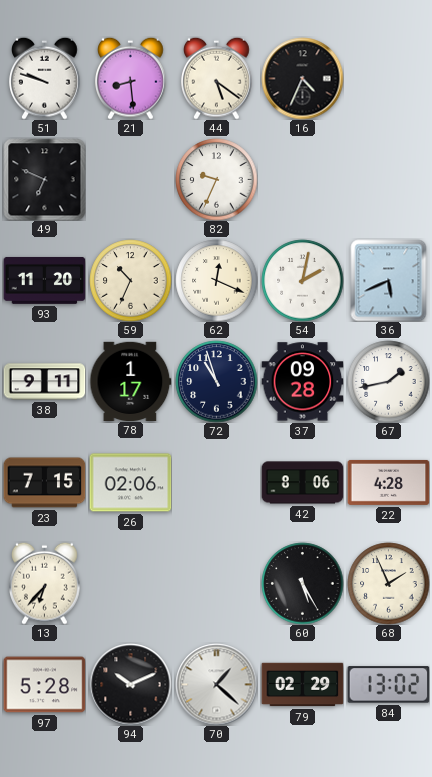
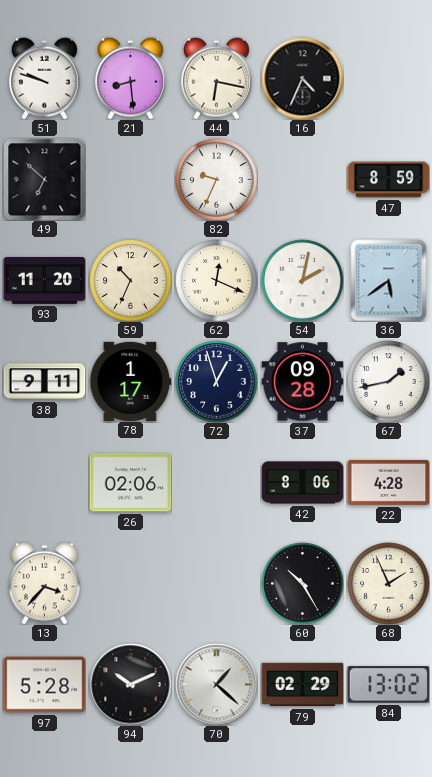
44: 5:21 -> 6:17
49: 6:49 -> 6:52
47: none -> 8:59
36: 5:41 -> 5:39
72: 10:57 -> 12:57
23: 7:15 -> none
13: 6:37 -> 3:37
60: 5:25 -> 10:25
